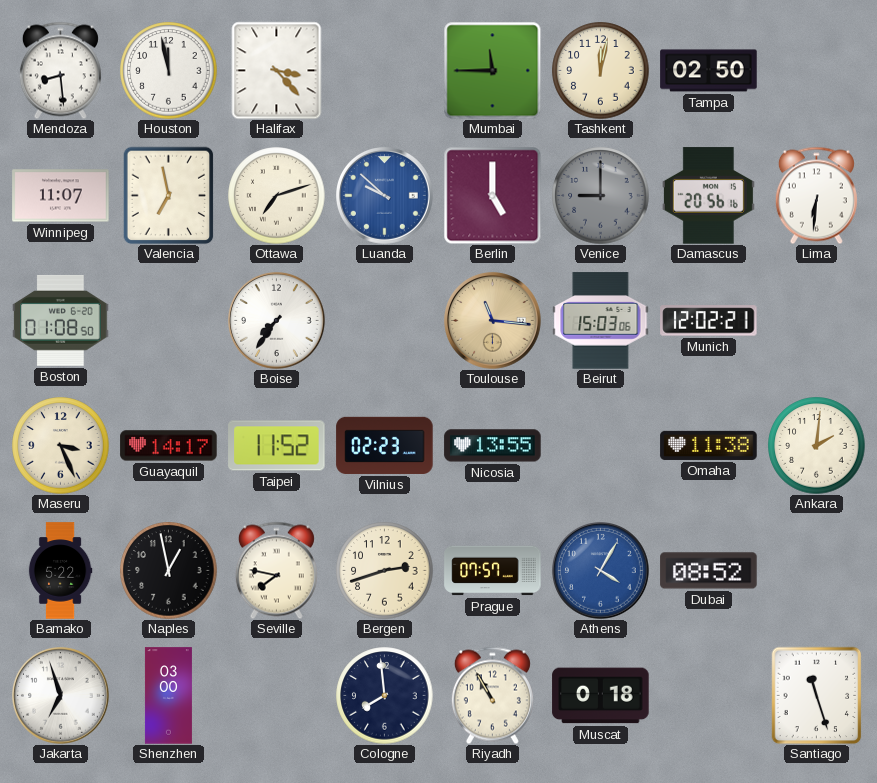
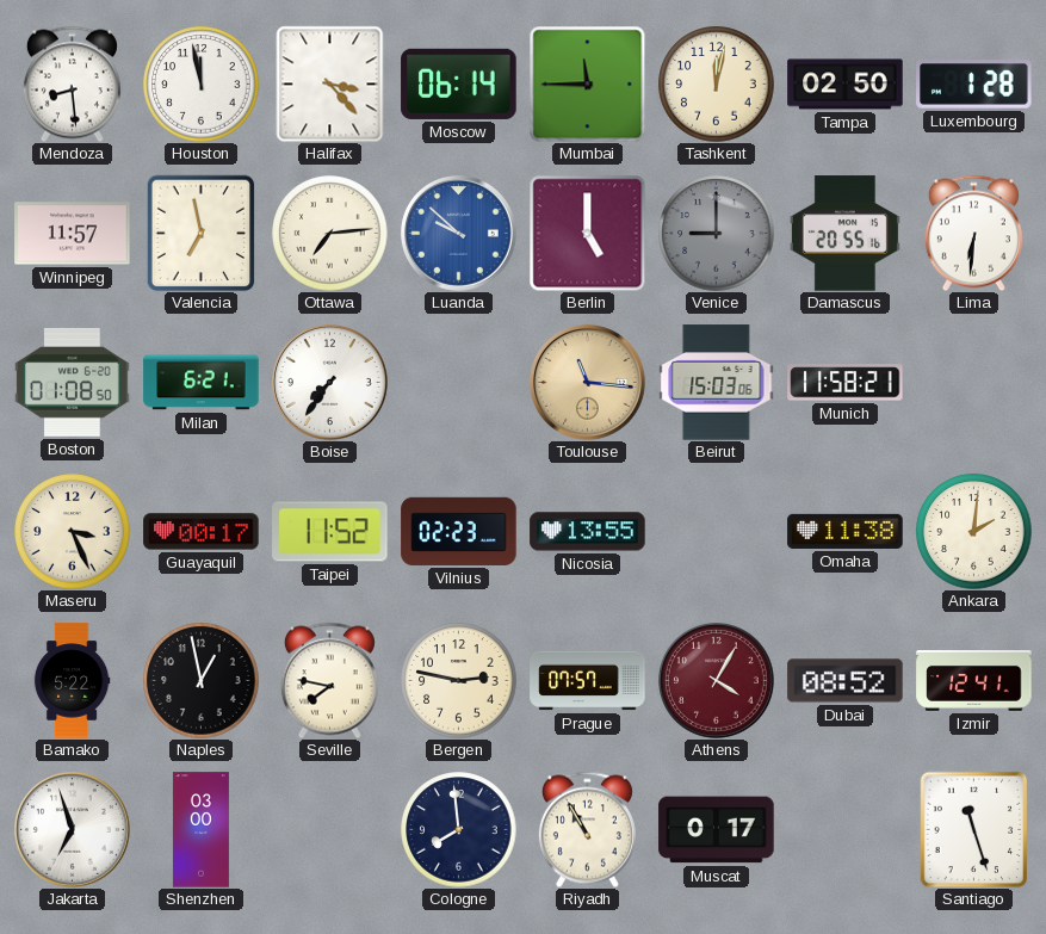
Moscow: none -> 06:14
Luxembourg: none -> 1:28
Winnipeg: 11:07 -> 11:57
Ottawa: 7:12 -> 7:14
Damascus: 20:56 -> 20:55
Milan: none -> 6:21
Munich: 12:02 -> 11:58
Guayaquil: 14:17 -> 00:17
Bergen: 2:42 -> 2:47
Athens dial: blue -> burgundy
Izmir: none -> 12:41
Muscat: 0:18 -> 0:17
